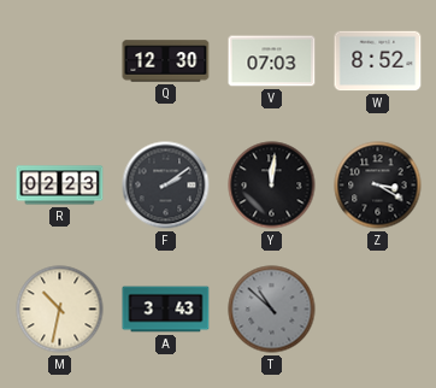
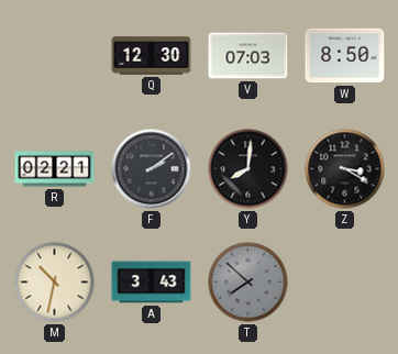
W: 8:52 -> 8:50
R: 02:23 -> 02:21
Y: 12:01 -> 8:01
T: 10:52 -> 7:52
